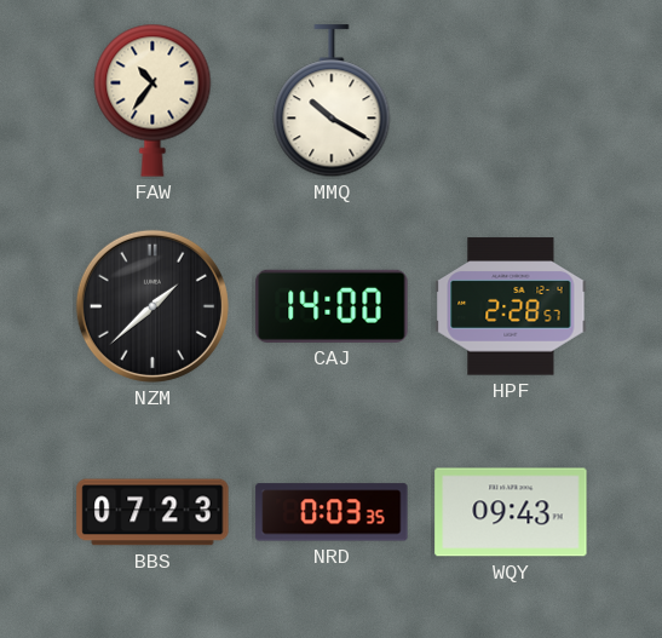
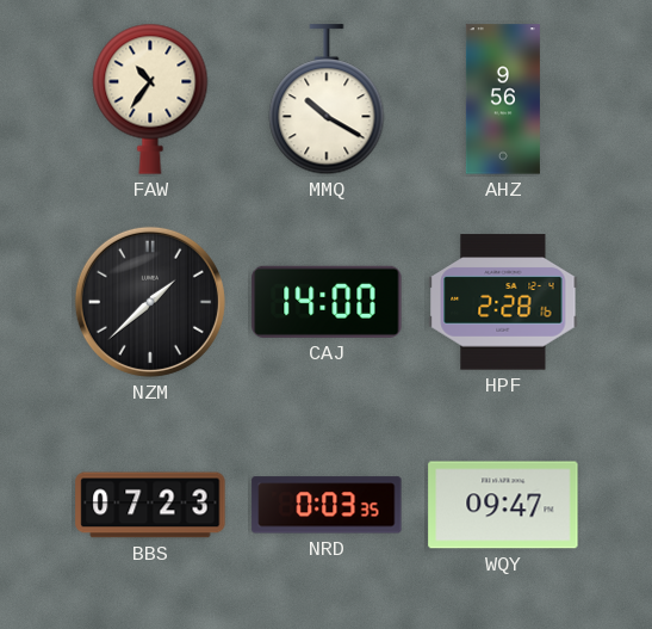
AHZ: none -> 9:56
HPF: 2:28:57 -> 2:28:16
WQY: 09:43 -> 09:47
